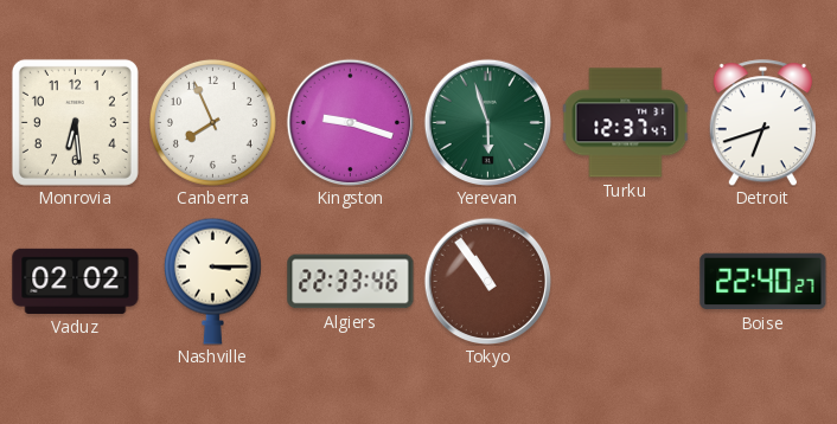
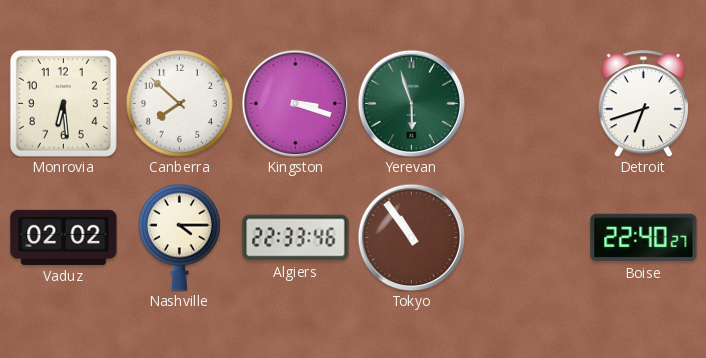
Canberra: 7:56 -> 7:52
Kingston: 9:18 -> 3:18
Turku: 12:37 -> none
Nashville: 3:15 -> 4:15
